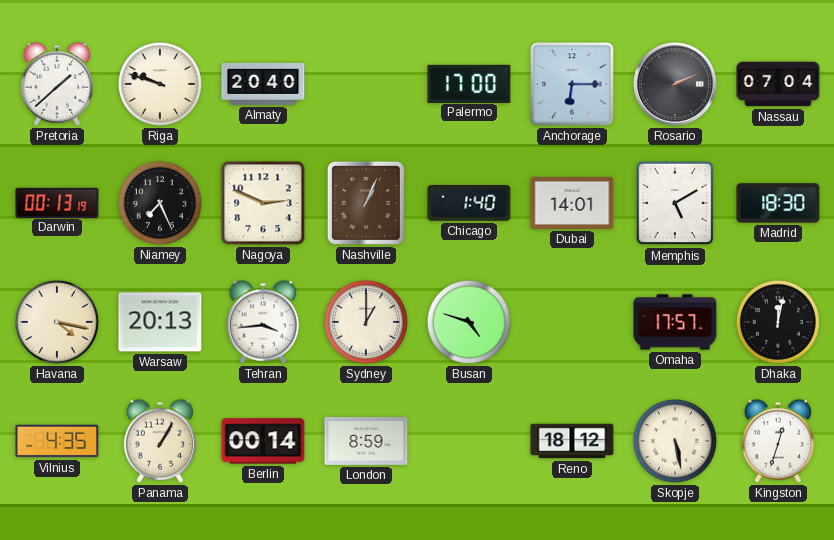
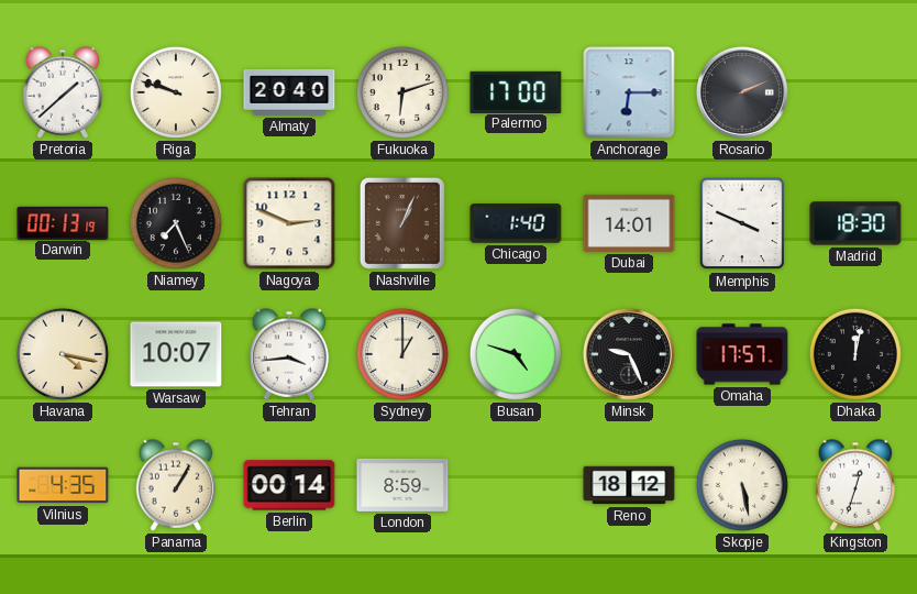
Fukuoka: none -> 6:12
Nassau: 07:04 -> none
Memphis: 5:10 -> 3:49
Warsaw: 20:13 -> 10:07
Minsk: none -> 9:26
